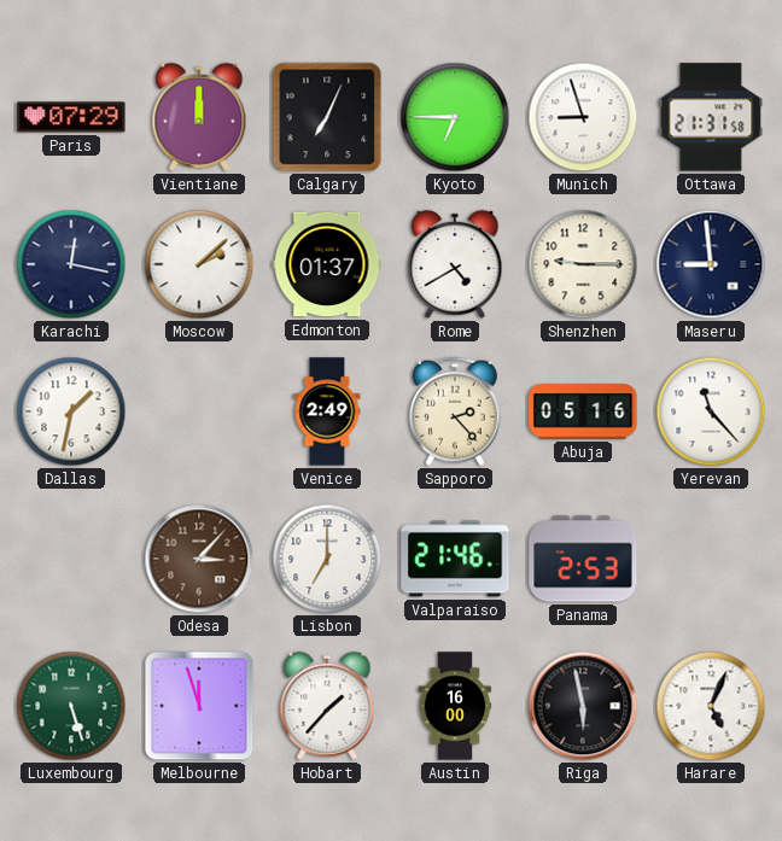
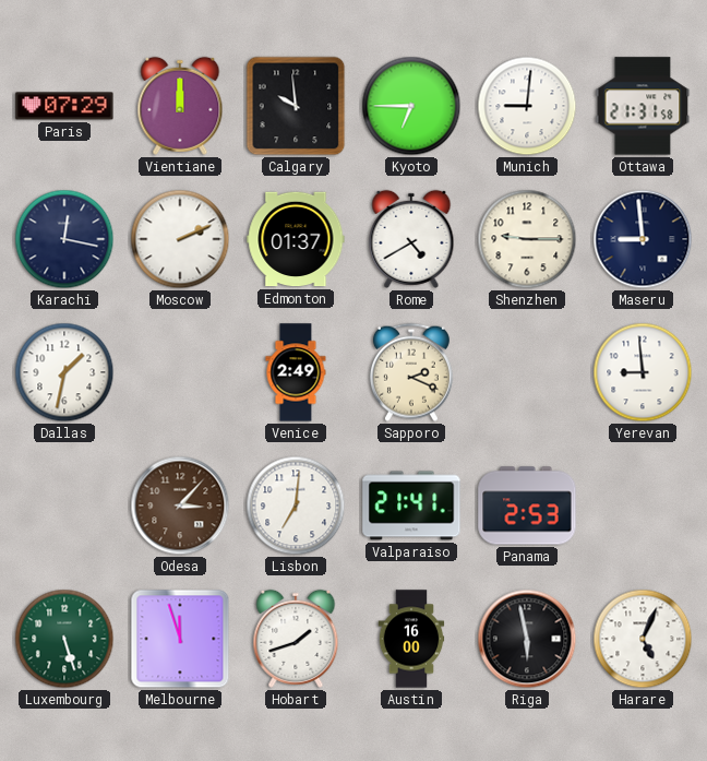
Calgary: 7:04 -> 9:59
Munich: 8:57 -> 9:01
Moscow: 2:08 -> 2:11
Sapporo: 2:23 -> 2:19
Abuja: 05:16 -> none
Yerevan: 11:23 -> 8:59
Lisbon: 7:00 -> 7:01
Valparaiso: 21:46 -> 21:41
Hobart: 1:37 -> 1:42
